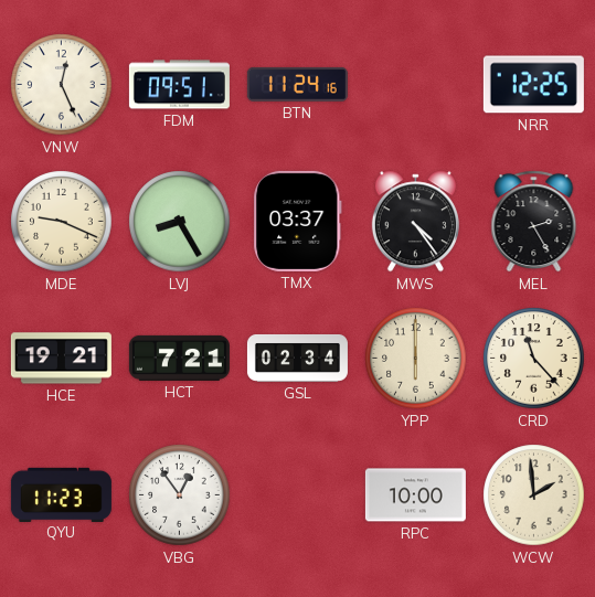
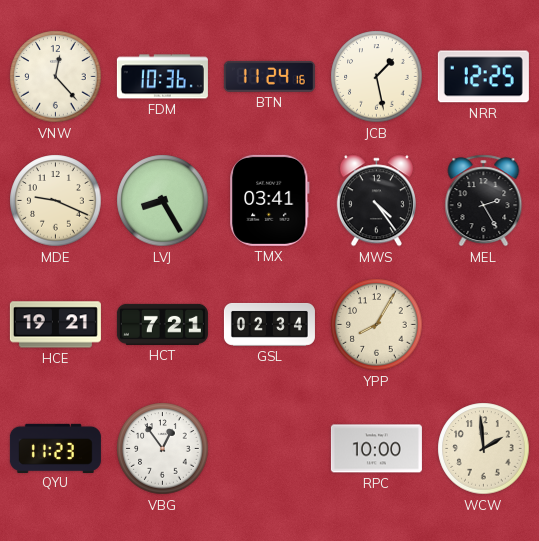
VNW: 12:26 -> 12:23
FDM: 09:51 -> 10:36
JCB: none -> 1:28
TMX: 03:37 -> 03:41
YPP: 6:00 -> 8:05
CRD: 11:23 -> none
